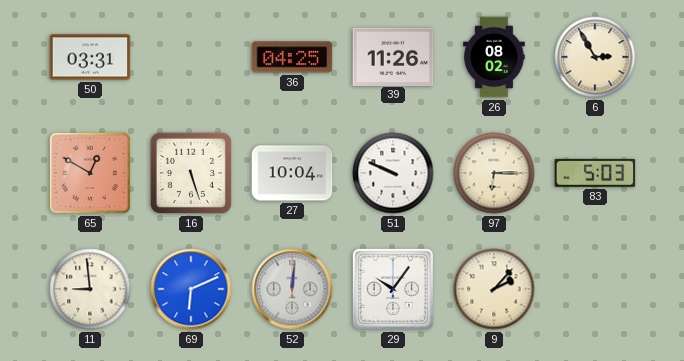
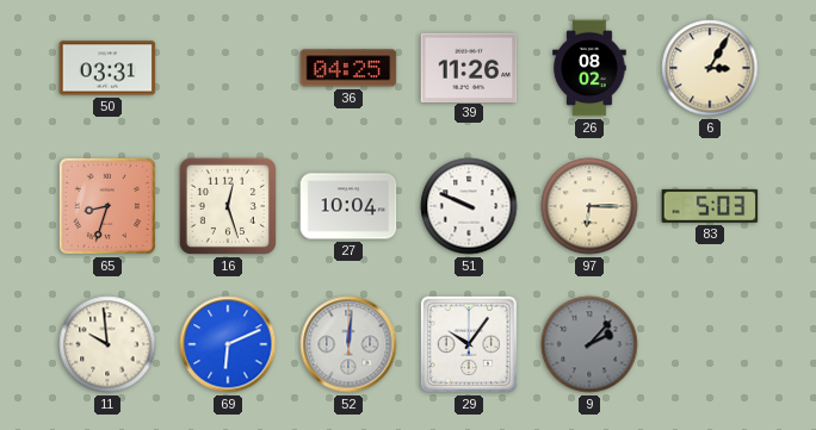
6: 2:55 -> 3:05
65: 12:50 -> 8:33
16: 5:27 -> 12:27
11: 8:59 -> 9:59
9 dial: cream -> grey
